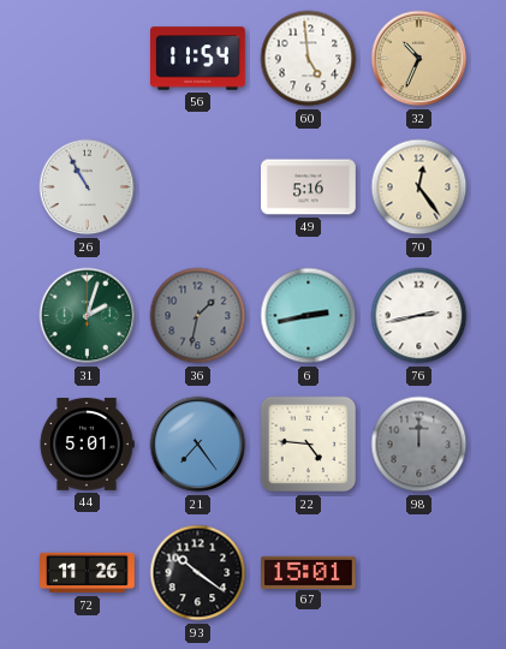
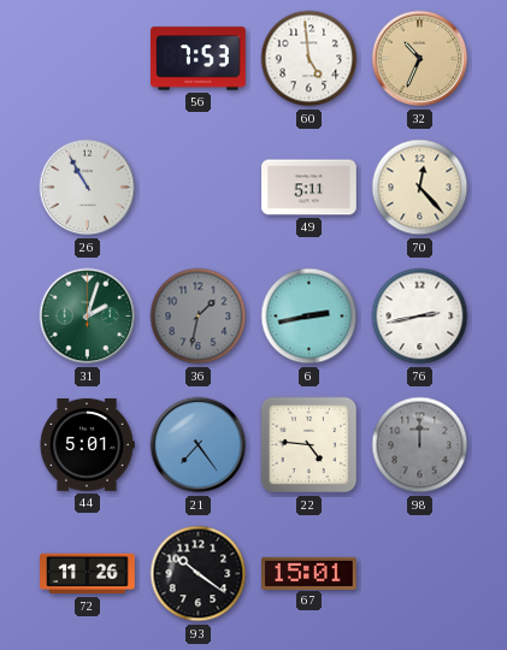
56: 11:54 -> 7:53
49: 5:16 -> 5:11
70: 12:24 -> 12:23
